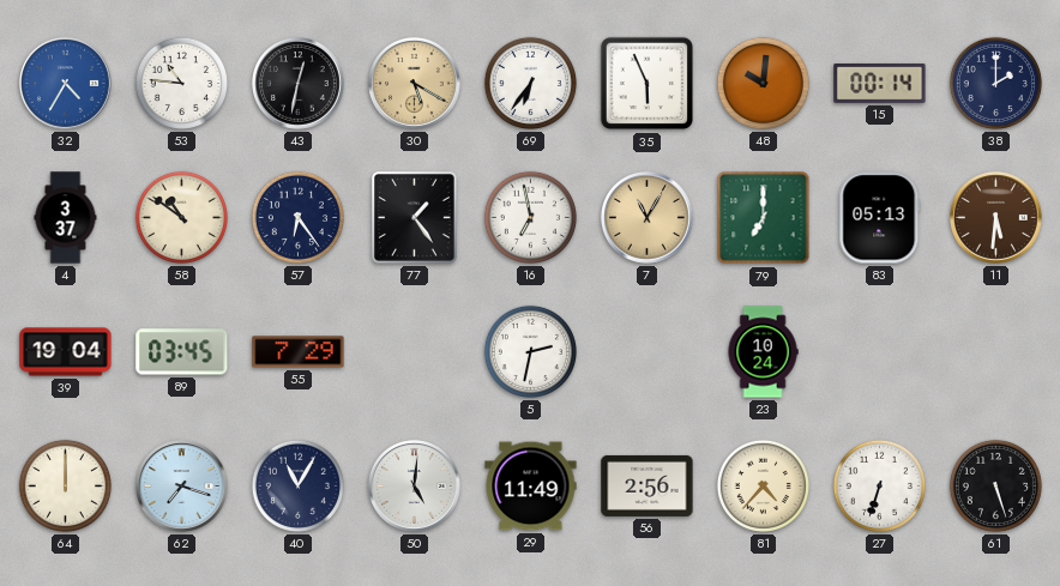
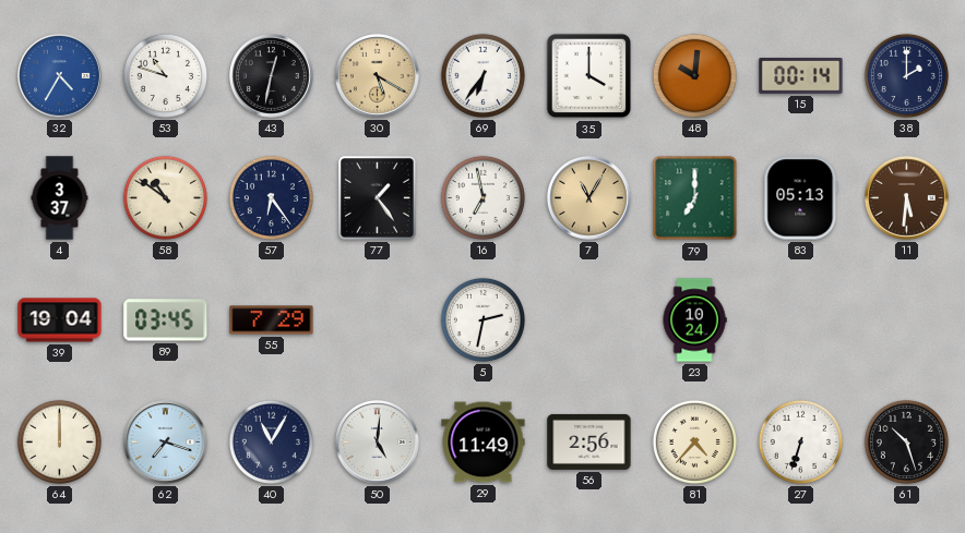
53: 10:46 -> 10:48
35: 5:56 -> 4:00
61: 5:27 -> 10:27
